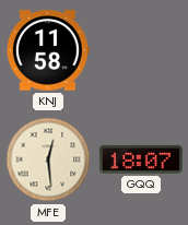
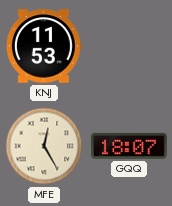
KNJ: 11:58 -> 11:53
MFE: 12:29 -> 12:25
